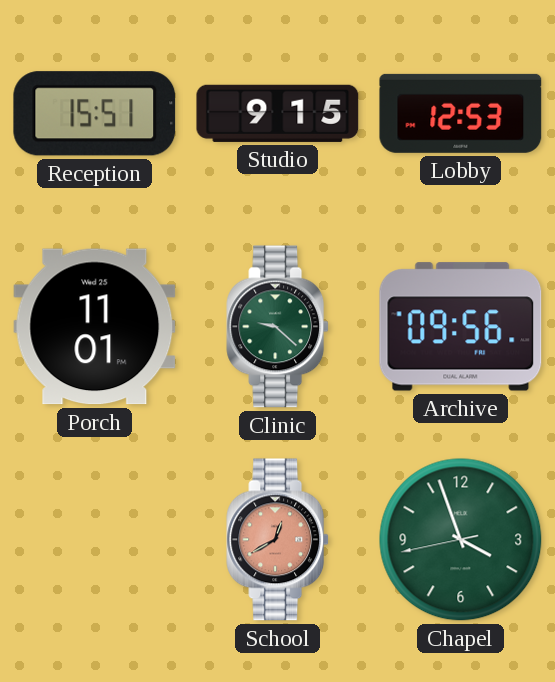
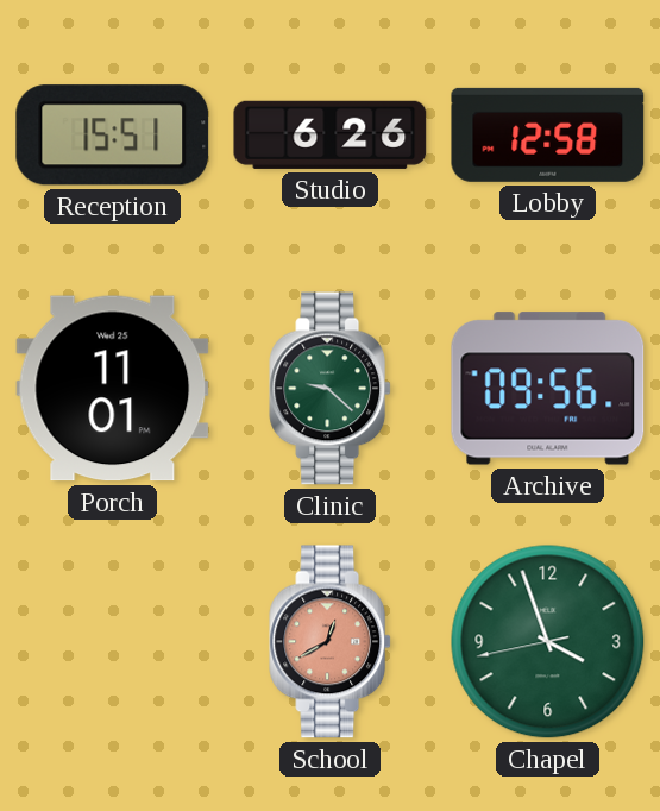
Studio: 9:15 -> 6:26
Lobby: 12:53 -> 12:58
